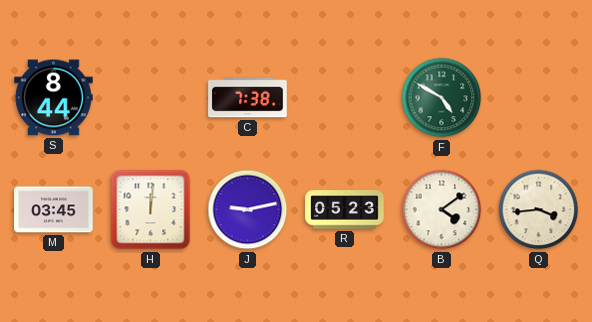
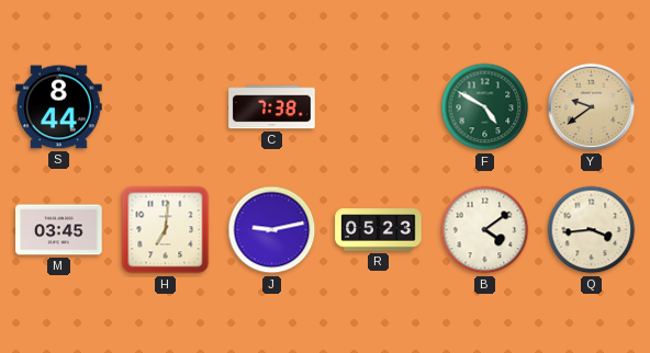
Y: none -> 9:39
H: 12:01 -> 7:01
